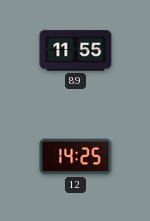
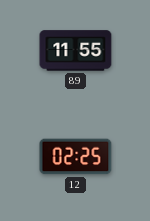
12: 14:25 -> 02:25
